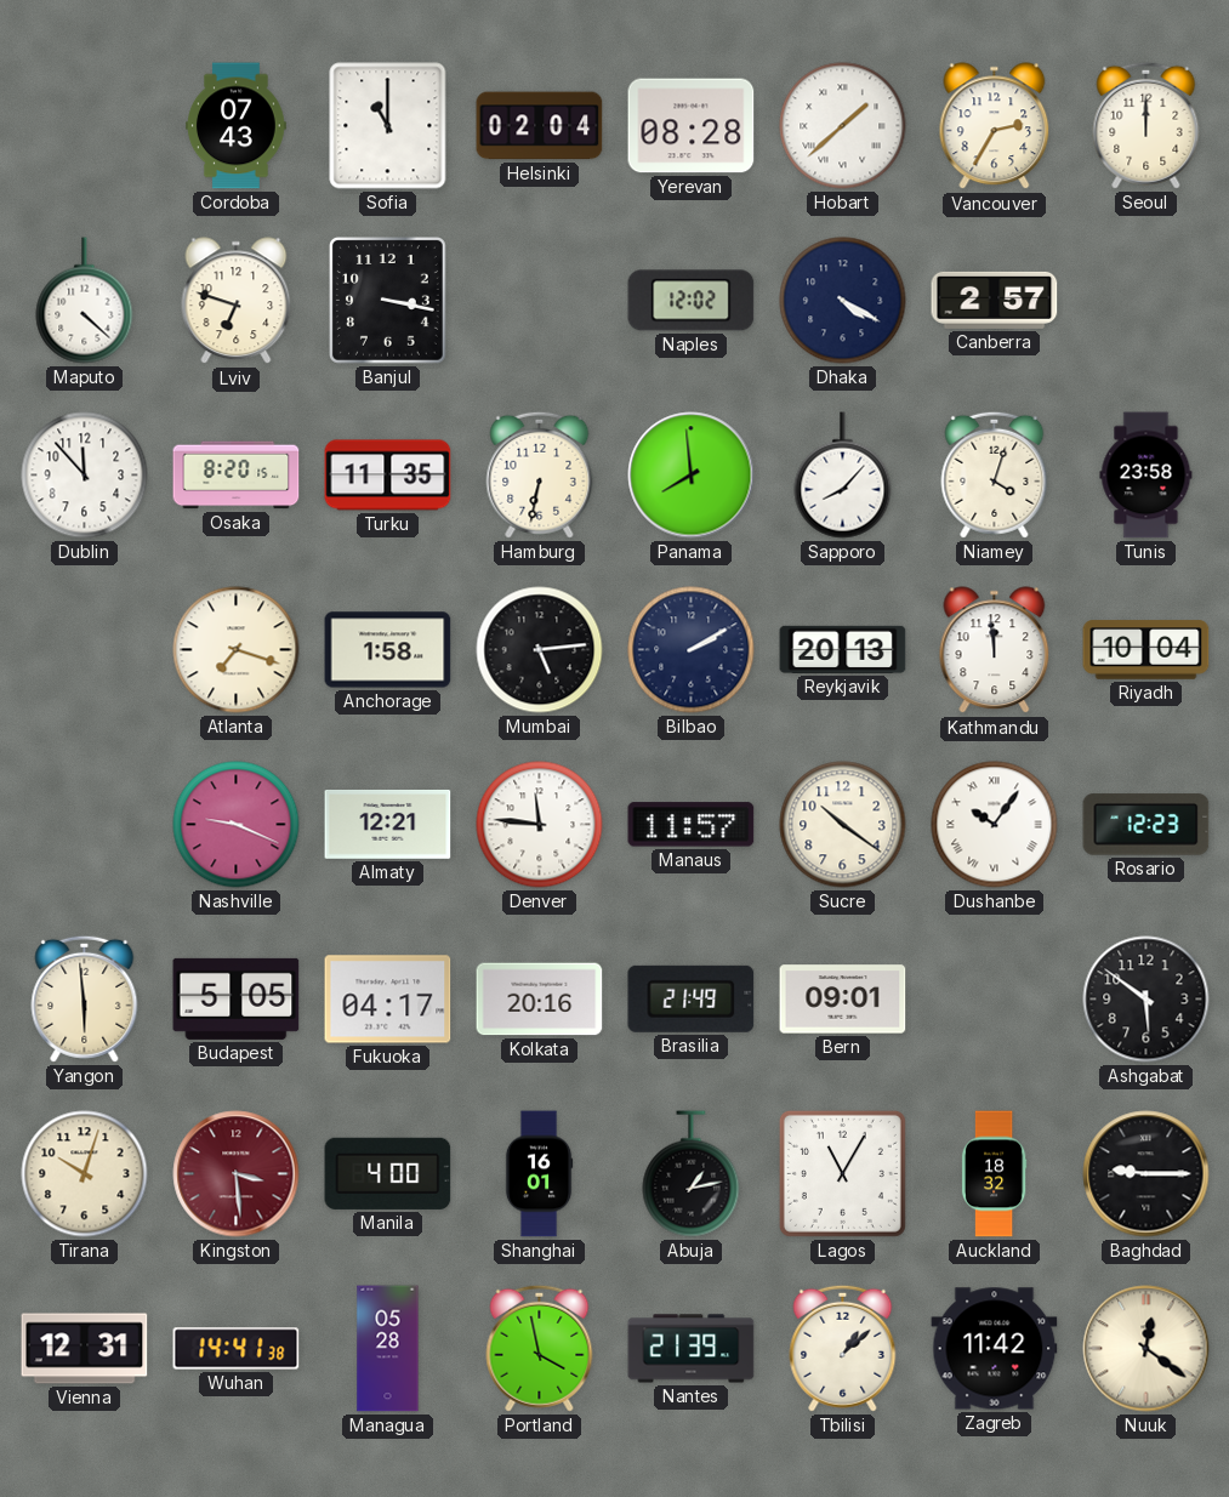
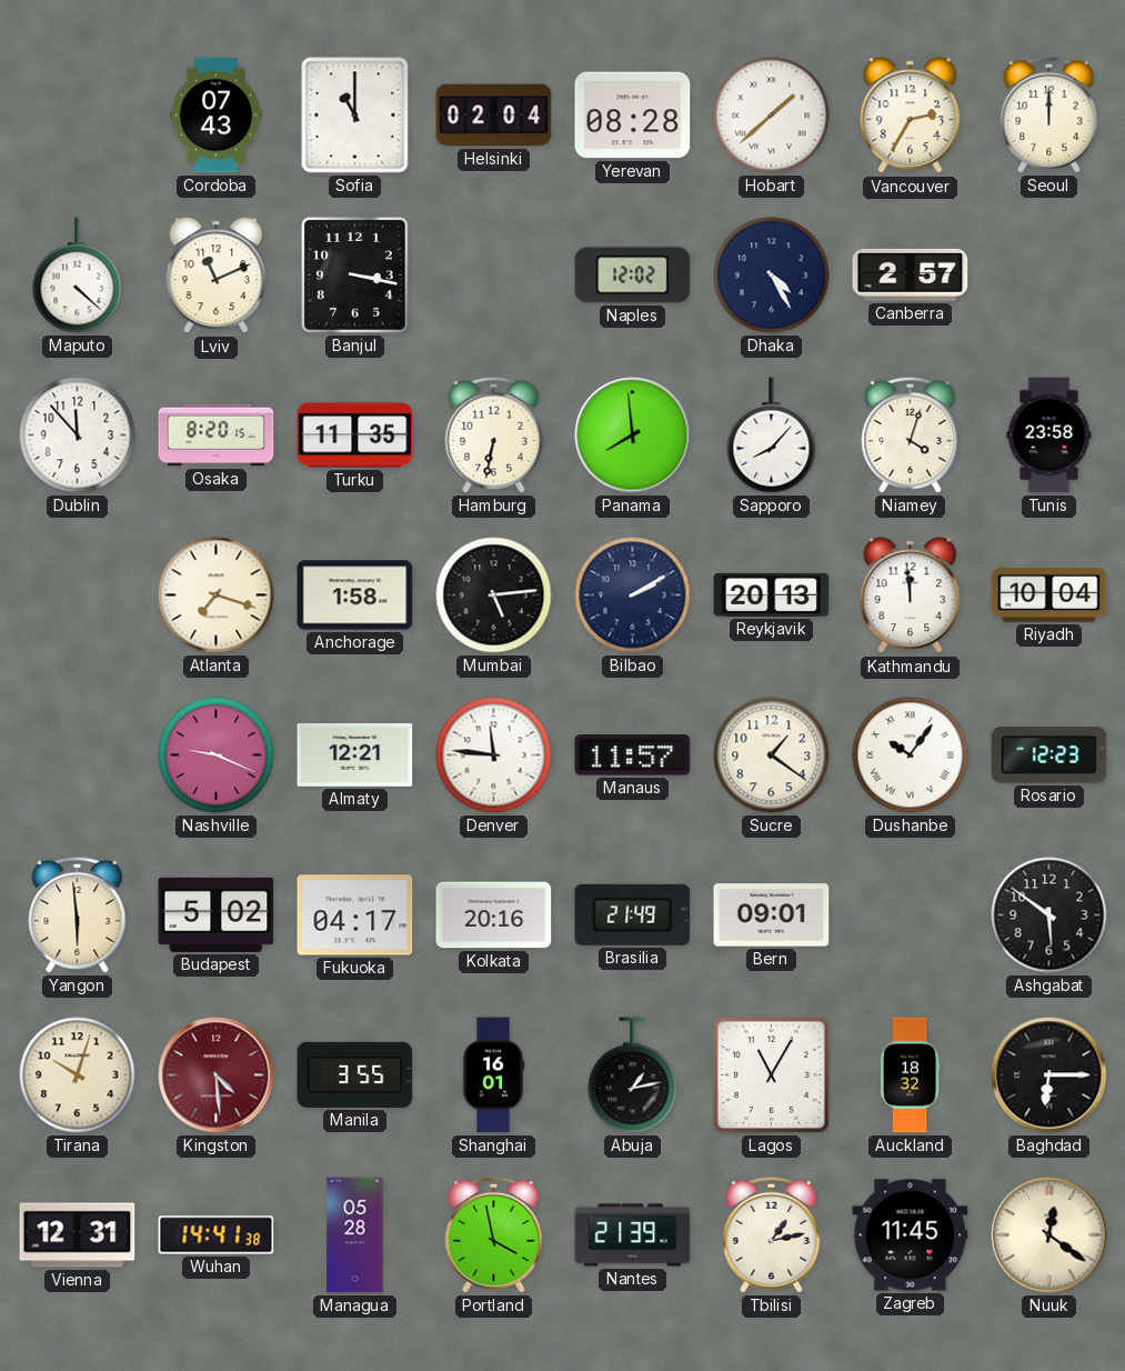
Lviv: 6:48 -> 11:11
Dhaka: 4:20 -> 4:25
Sucre: 10:21 -> 1:21
Budapest: 5:05 -> 5:02
Kingston: 3:29 -> 4:29
Manila: 4:00 -> 3:55
Baghdad: 9:15 -> 6:15
Tbilisi: 1:08 -> 1:13
Zagreb: 11:42 -> 11:45
